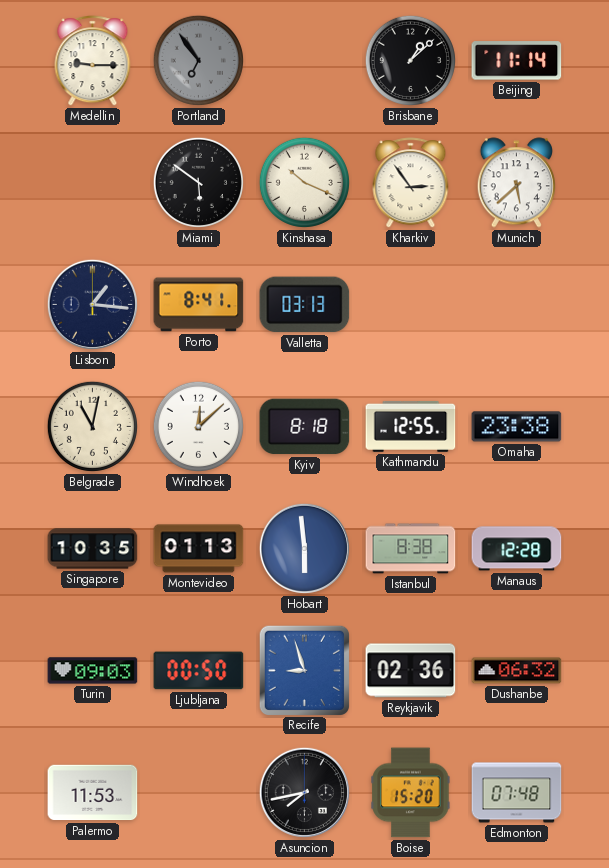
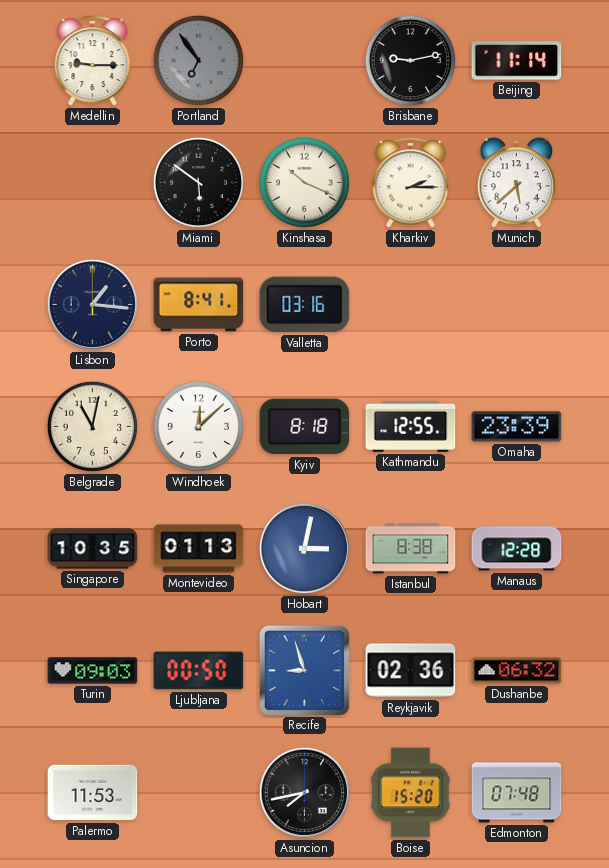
Brisbane: 1:08 -> 9:13
Kharkiv: 2:54 -> 2:15
Valletta: 03:13 -> 03:16
Omaha: 23:38 -> 23:39
Hobart: 5:59 -> 3:02
